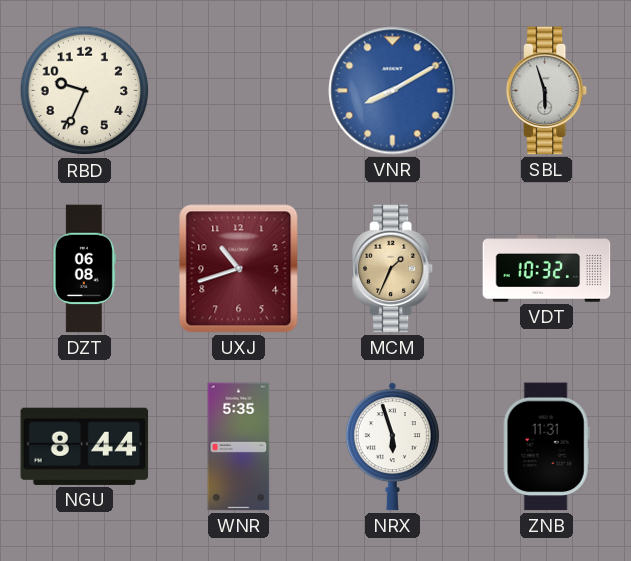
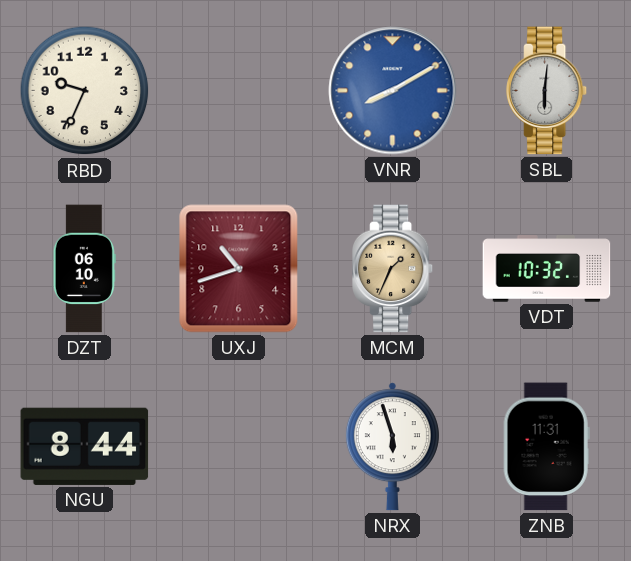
SBL: 5:57 -> 6:01
DZT: 06:08 -> 06:10
WNR: 5:35 -> none
